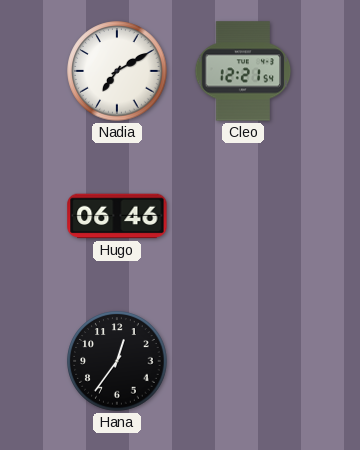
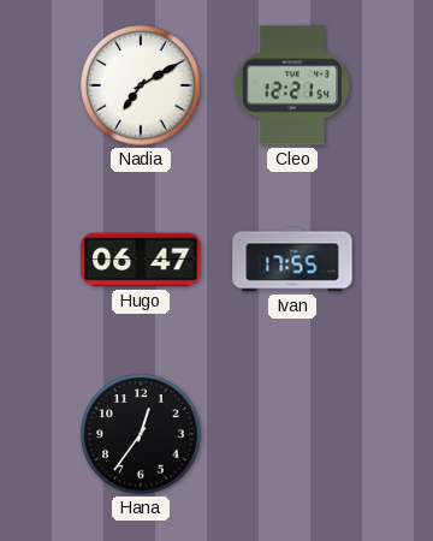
Hugo: 06:46 -> 06:47
Ivan: none -> 17:55
